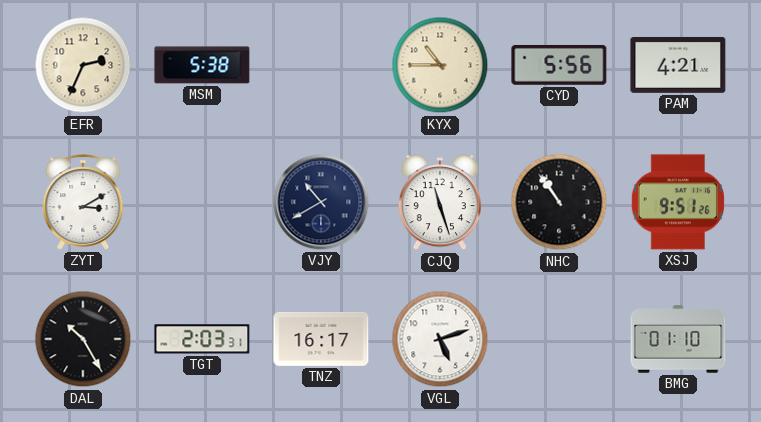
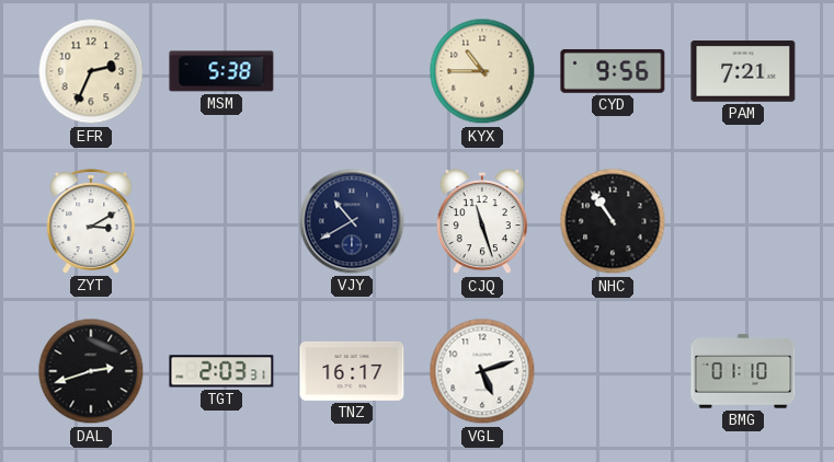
CYD: 5:56 -> 9:56
PAM: 4:21 -> 7:21
XSJ: 9:51 -> none
DAL: 10:25 -> 2:42
